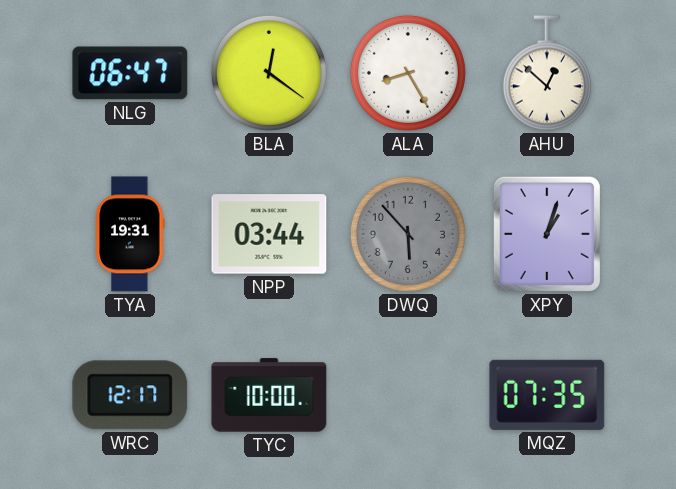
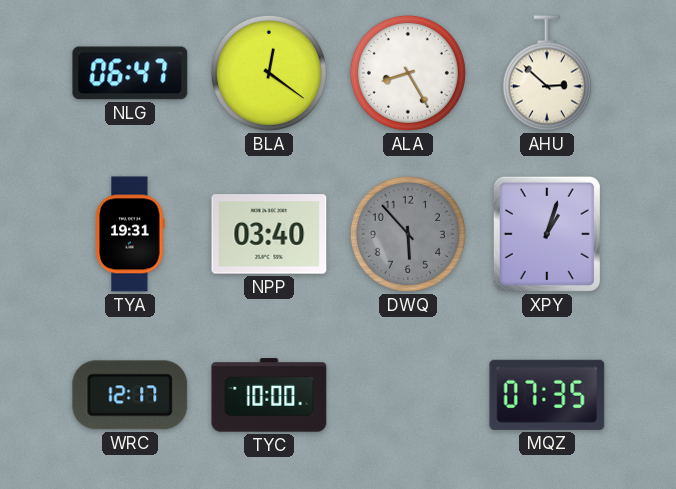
AHU: 12:52 -> 2:52
NPP: 03:44 -> 03:40
